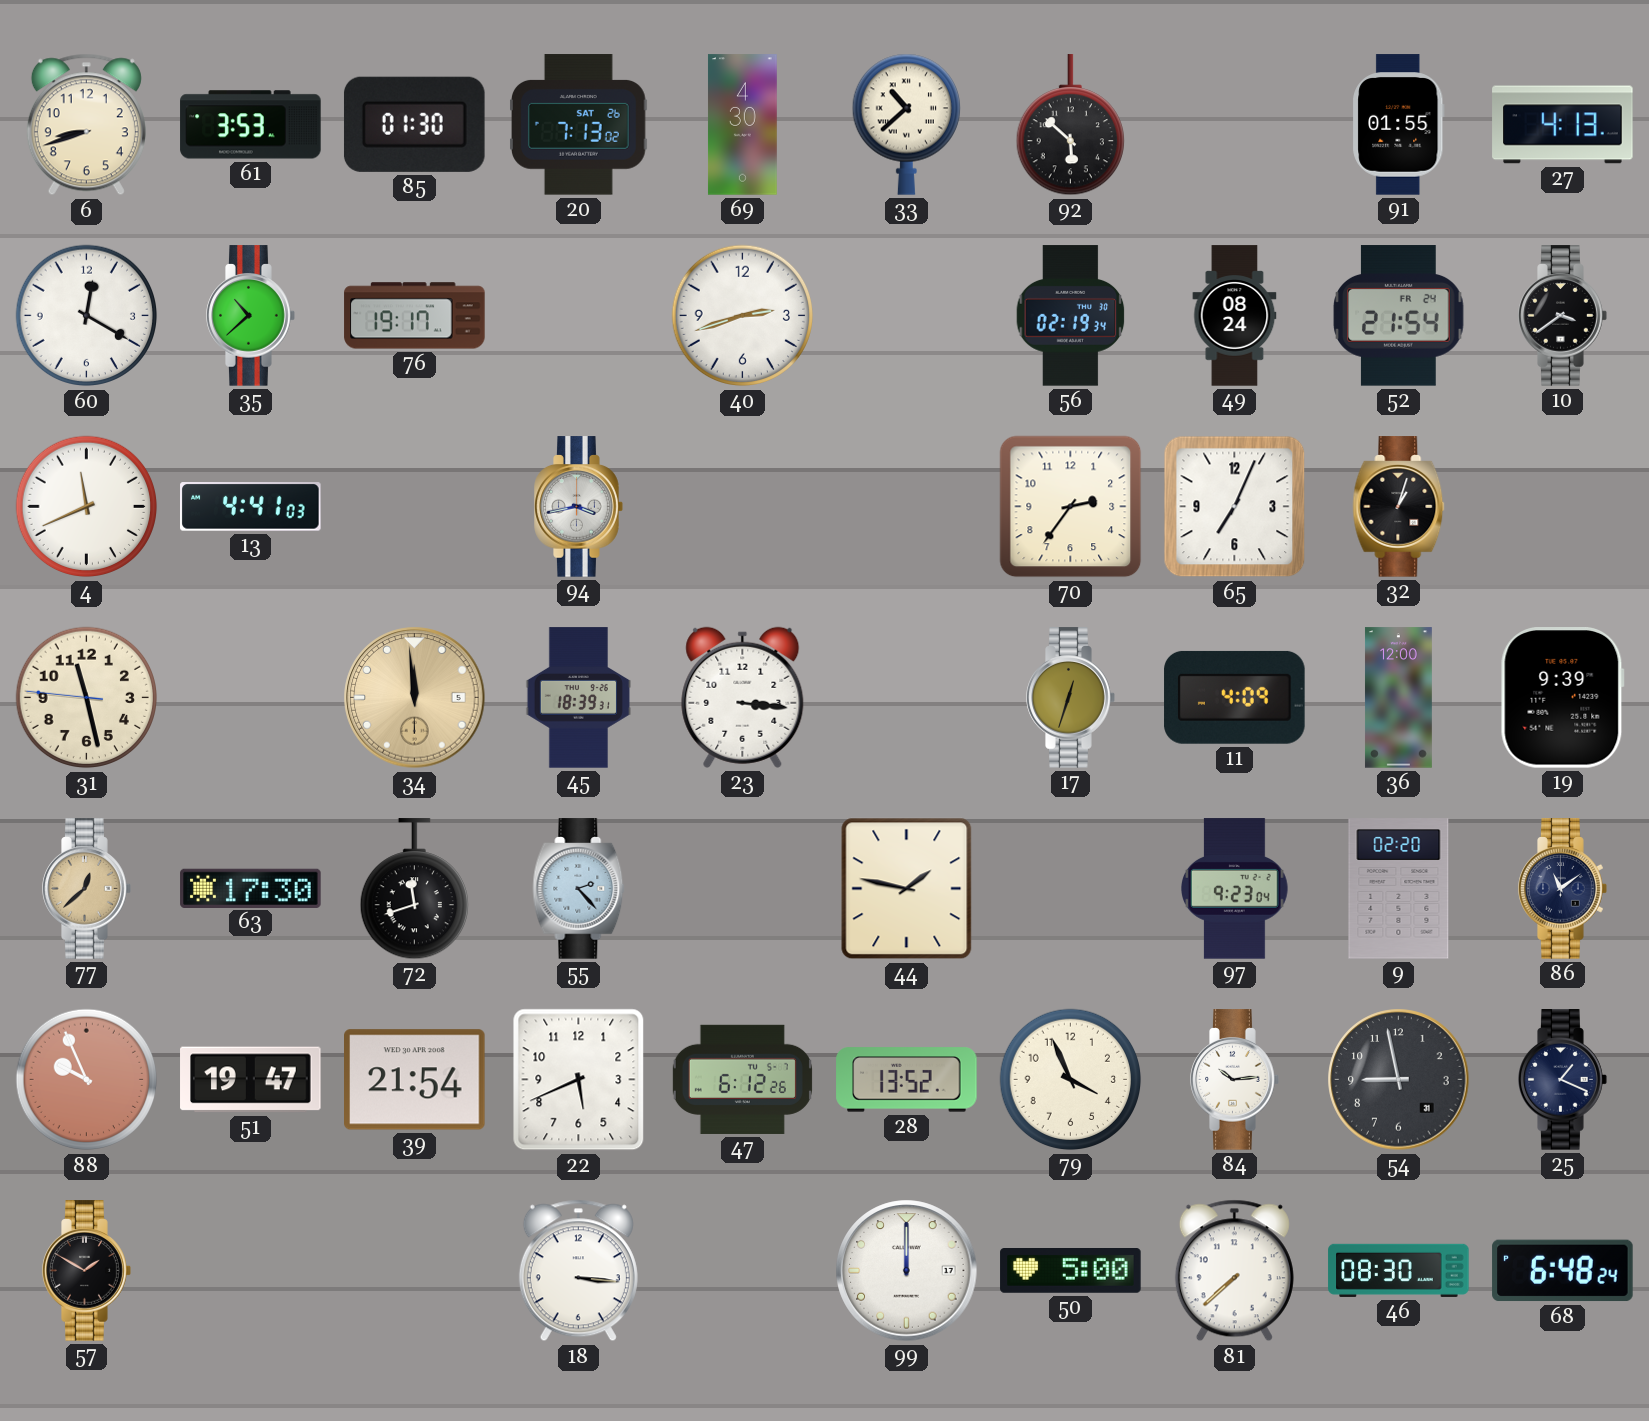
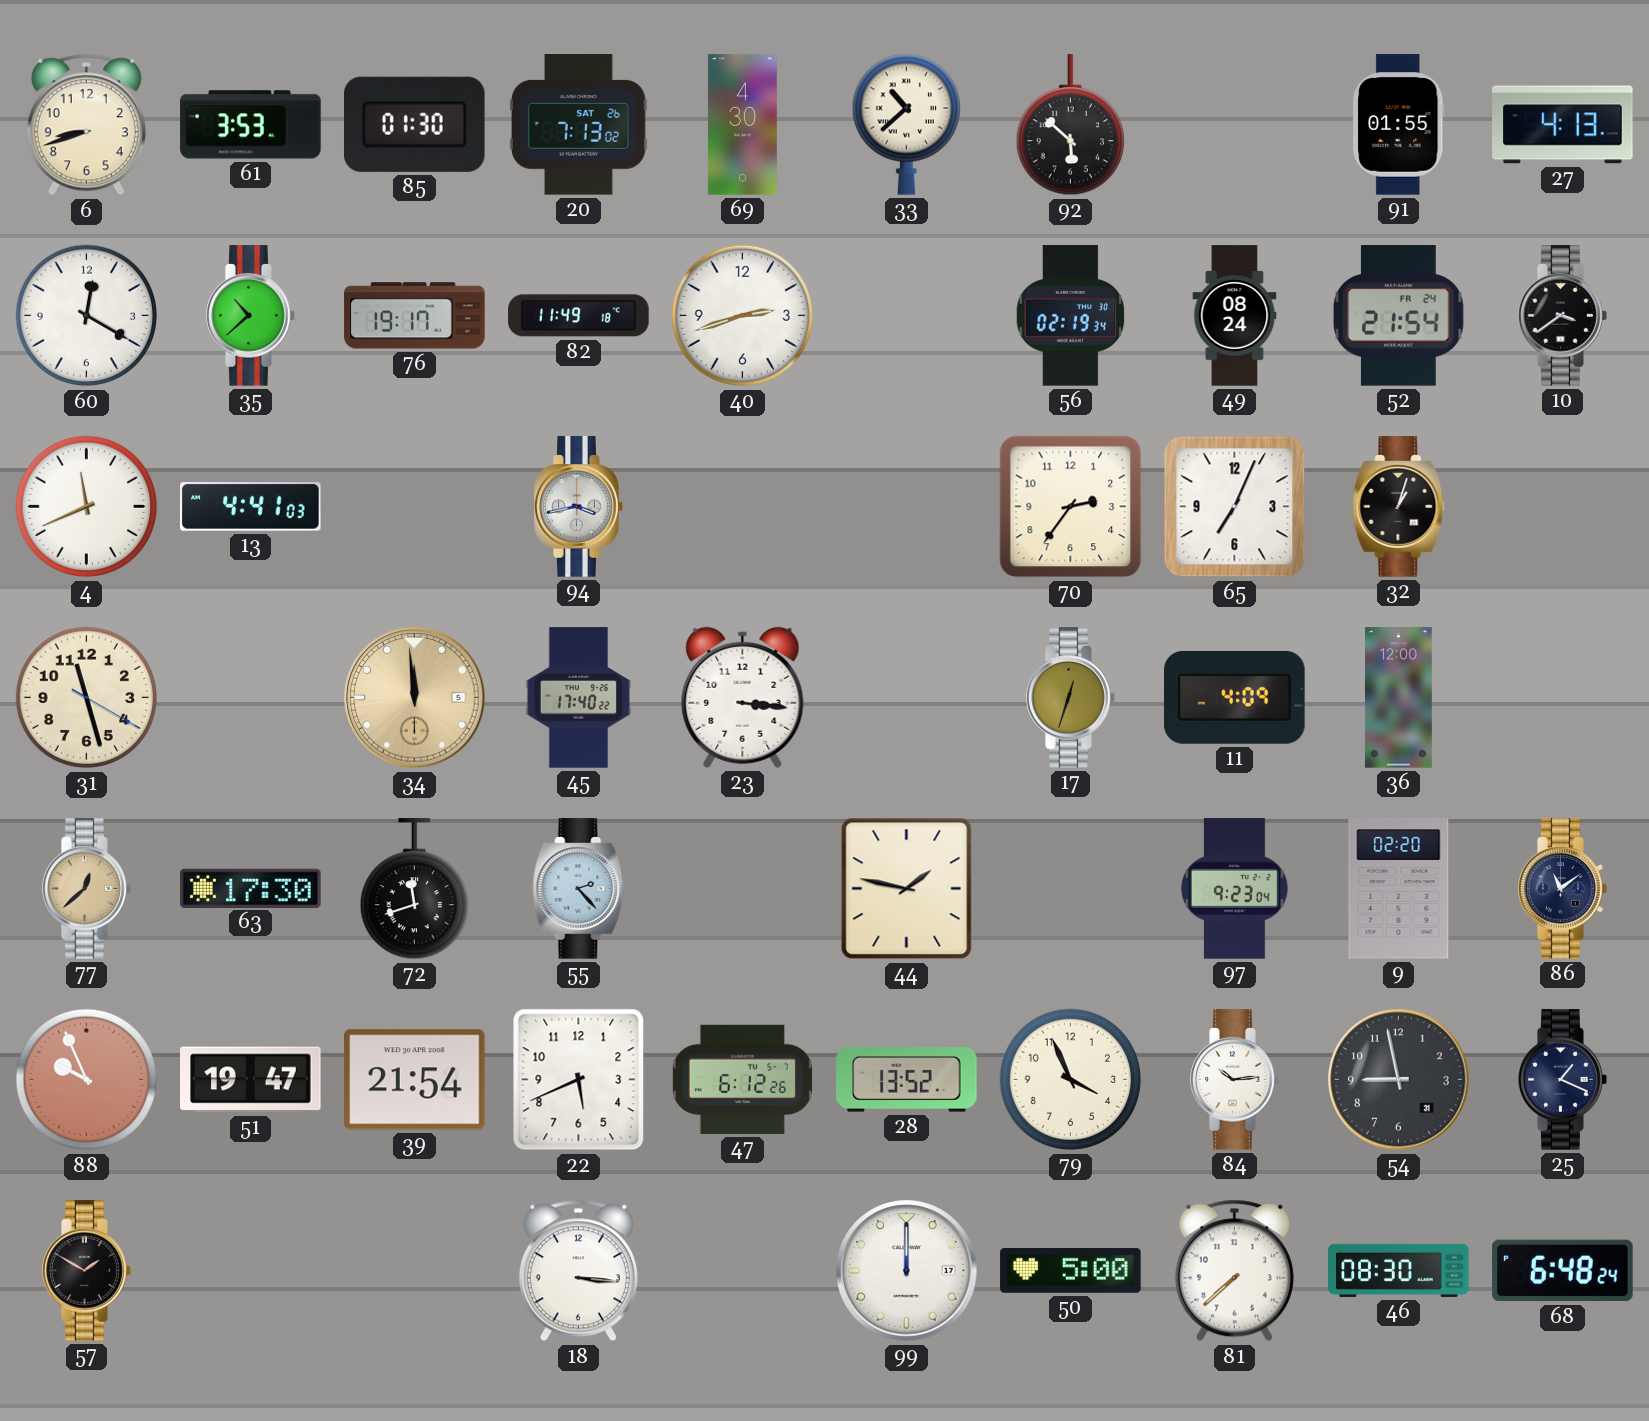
82: none -> 11:49
31: 11:27:46 -> 11:27:20
45: 18:39 -> 17:40
19: 9:39 -> none
